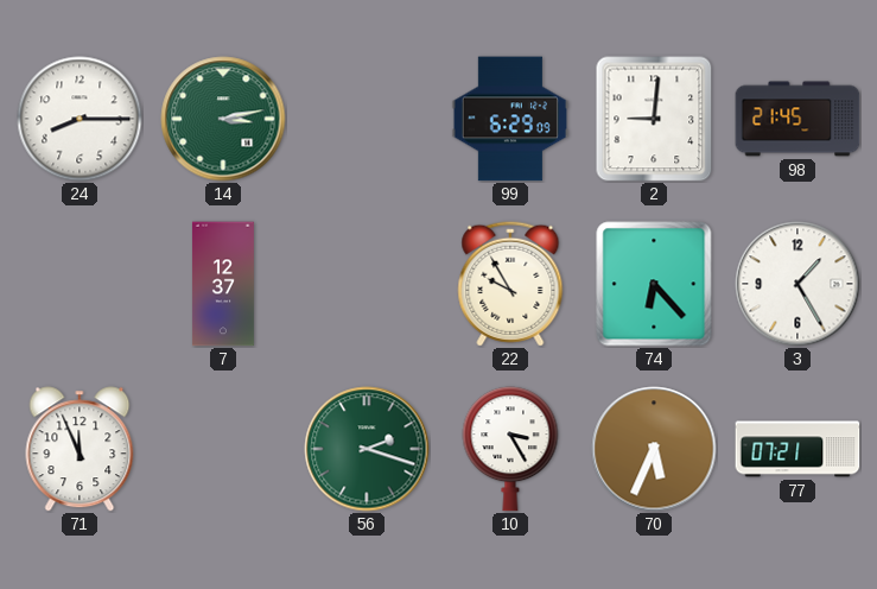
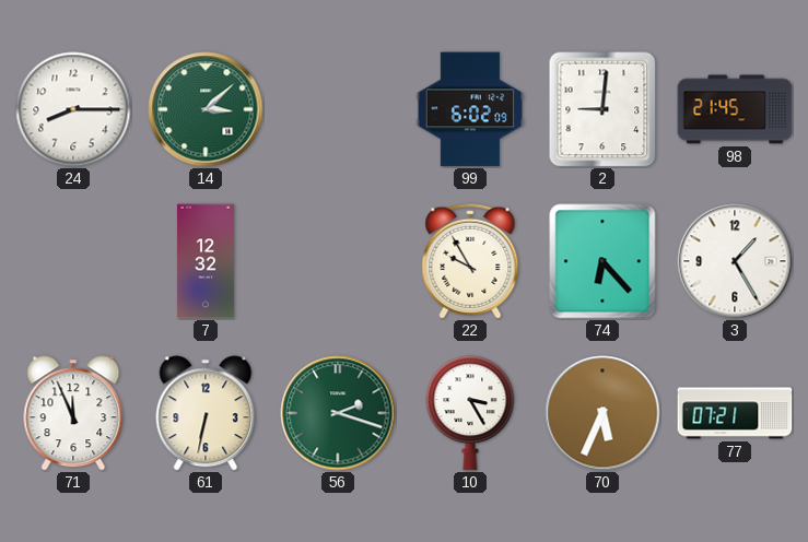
14: 3:13 -> 3:08
99: 6:29 -> 6:02
7: 12:37 -> 12:32
61: none -> 6:32
